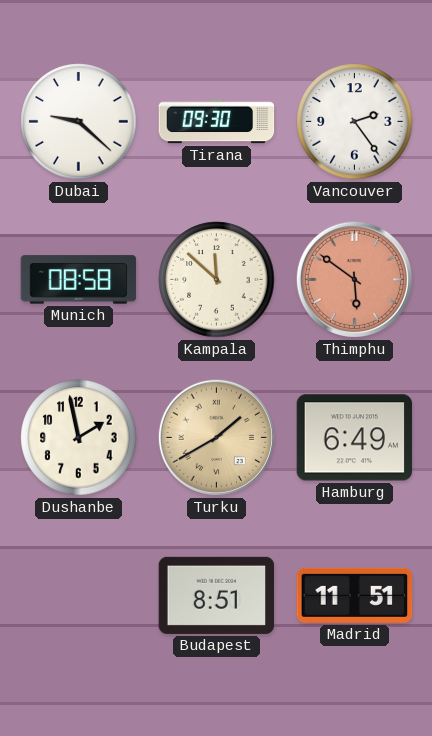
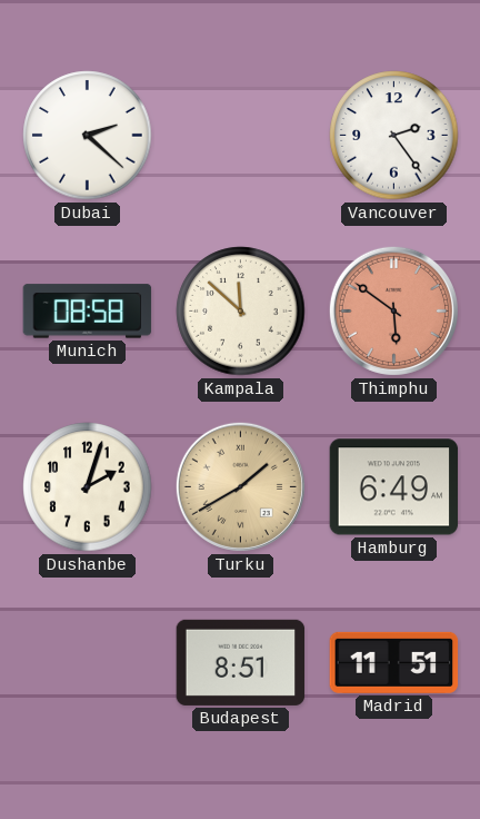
Dubai: 9:22 -> 2:22
Tirana: 09:30 -> none
Dushanbe: 1:58 -> 2:03
